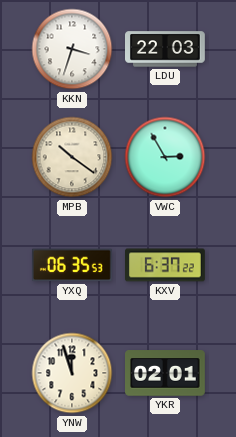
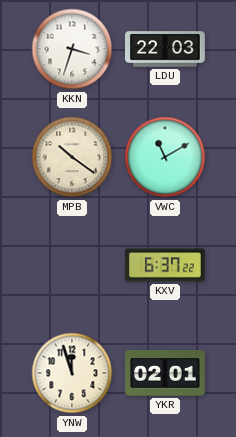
VWC: 2:55 -> 11:10
YXQ: 06:35 -> none
